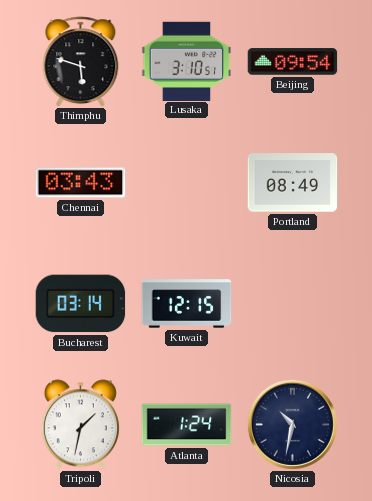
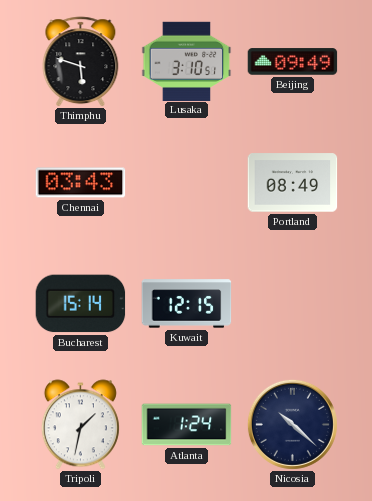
Beijing: 09:54 -> 09:49
Bucharest: 03:14 -> 15:14
Nicosia: 10:32 -> 10:22
